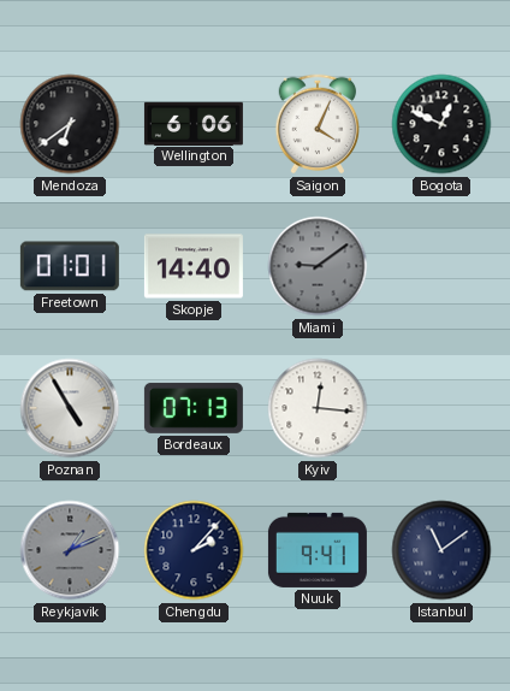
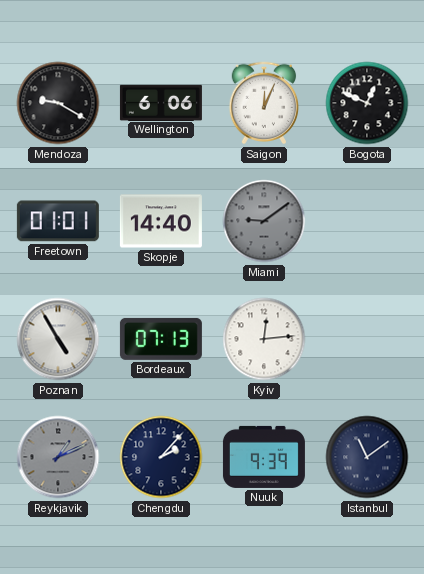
Mendoza: 6:39 -> 9:20
Saigon: 4:04 -> 12:04
Kyiv: 12:16 -> 12:14
Nuuk: 9:41 -> 9:39
